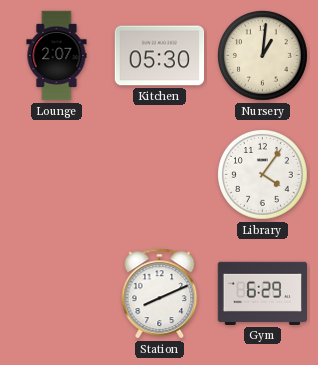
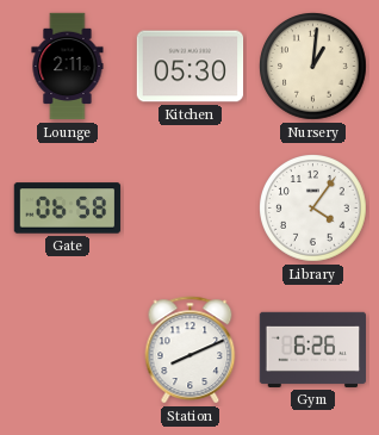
Lounge: 2:07 -> 2:11
Gate: none -> 06:58
Gym: 6:29 -> 6:26
